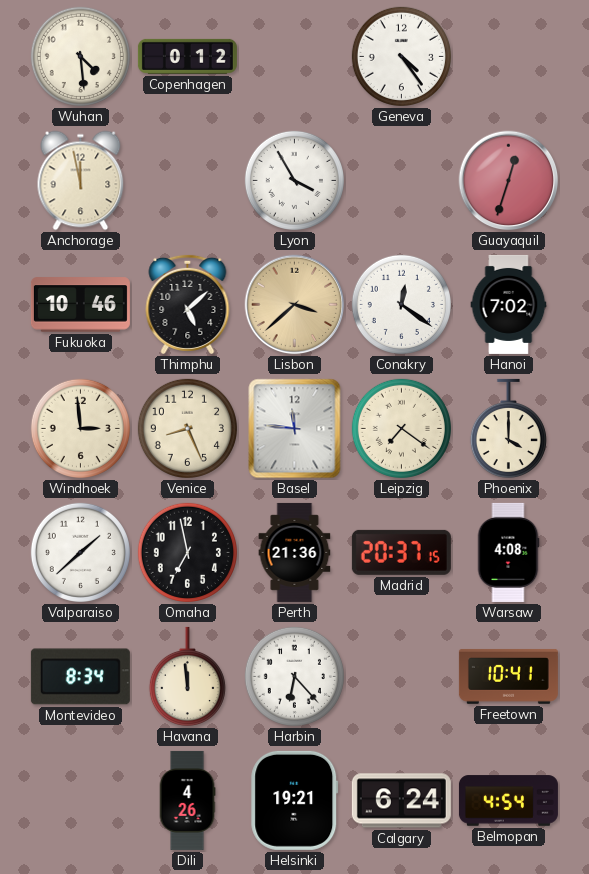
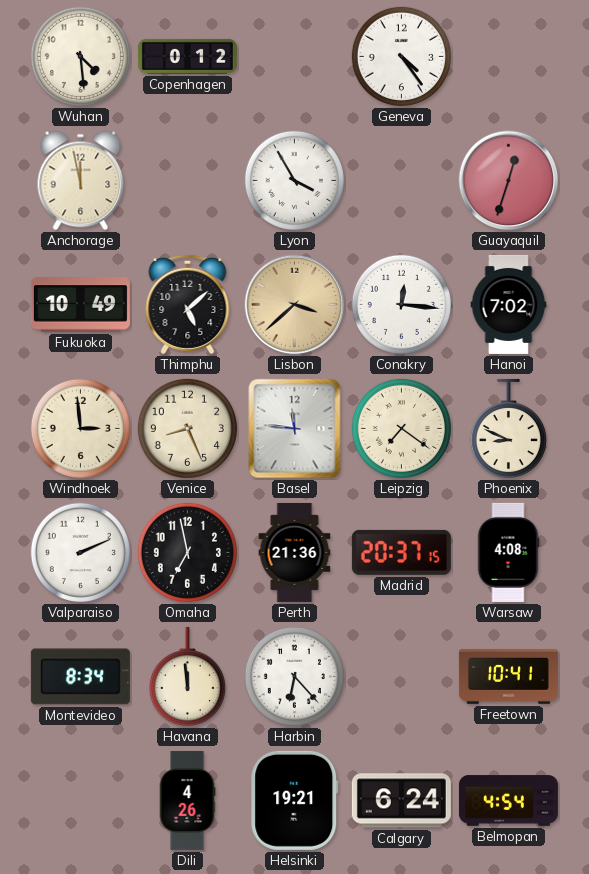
Fukuoka: 10:46 -> 10:49
Conakry: 12:21 -> 12:16
Phoenix: 4:00 -> 8:49
Valparaiso: 1:38 -> 2:11
